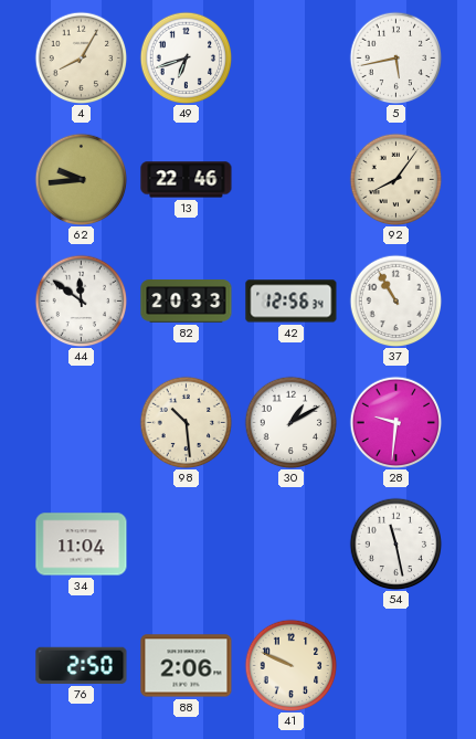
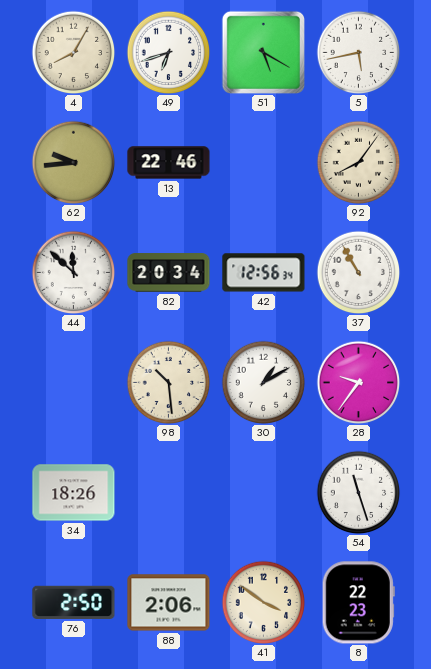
51: none -> 5:20
44: 11:51 -> 11:52
82: 20:33 -> 20:34
28: 9:31 -> 9:36
34: 11:04 -> 18:26
54: 11:28 -> 11:27
41: 9:49 -> 3:51
8: none -> 22:23
